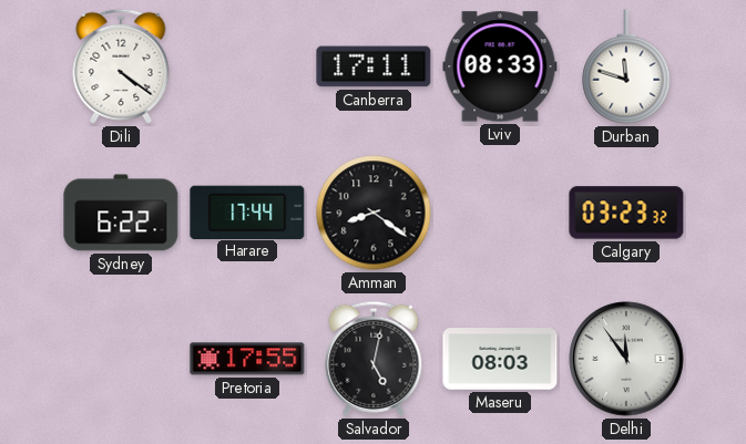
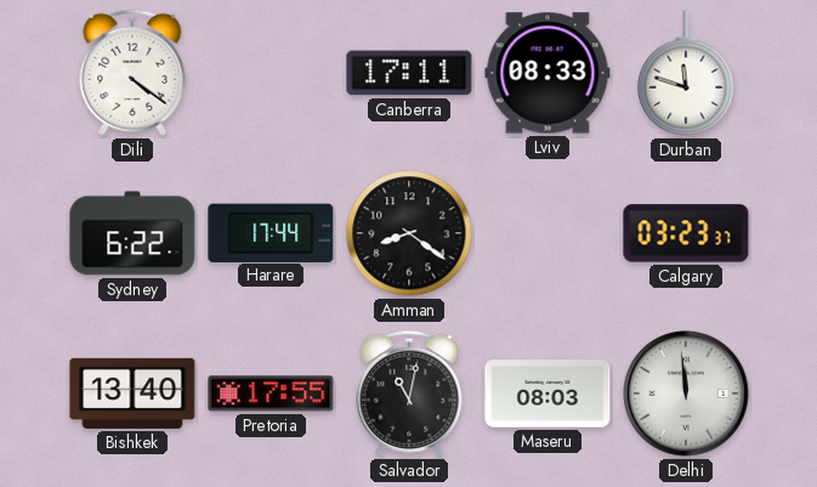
Calgary: 03:23:32 -> 03:23:37
Bishkek: none -> 13:40
Salvador: 5:02 -> 11:02
Delhi: 11:54 -> 11:59
